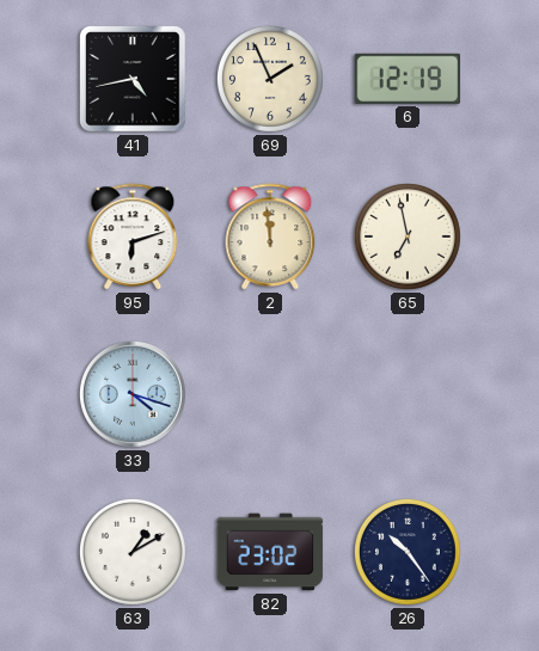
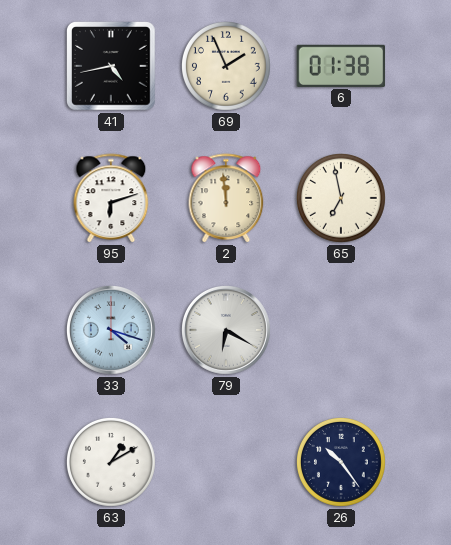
6: 12:19 -> 01:38
79: none -> 6:20
82: 23:02 -> none
